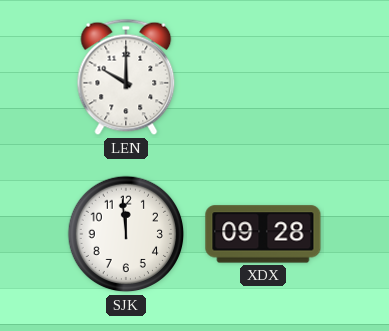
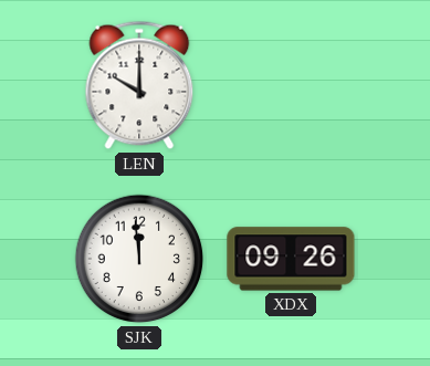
XDX: 09:28 -> 09:26
